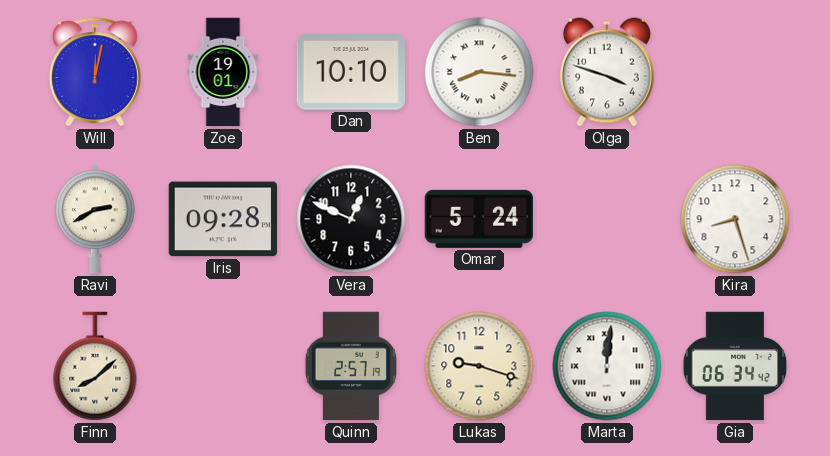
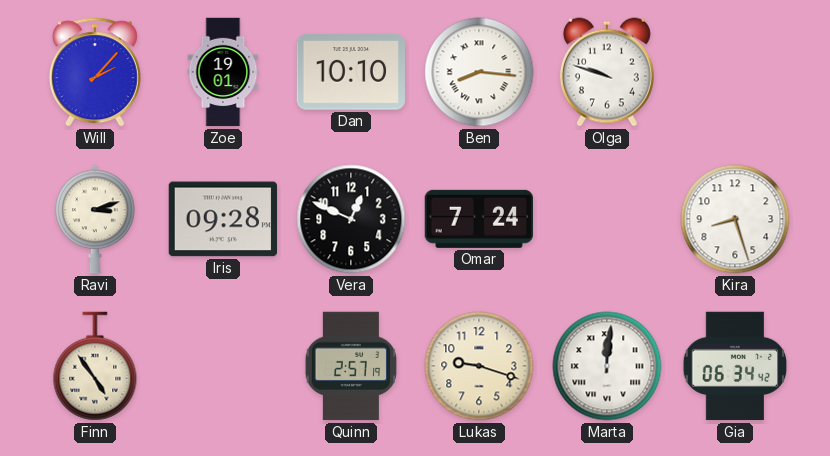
Will: 12:02 -> 2:07
Olga: 3:48 -> 9:48
Ravi: 2:40 -> 3:12
Omar: 5:24 -> 7:24
Finn: 8:08 -> 4:54
